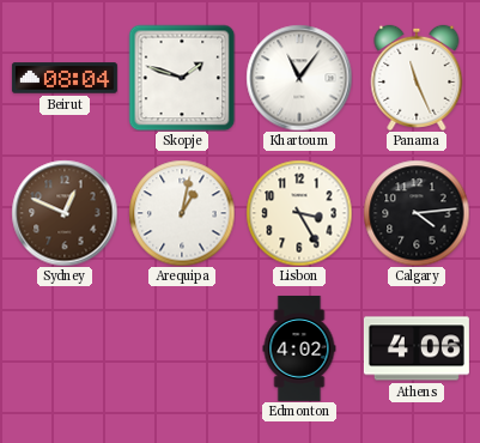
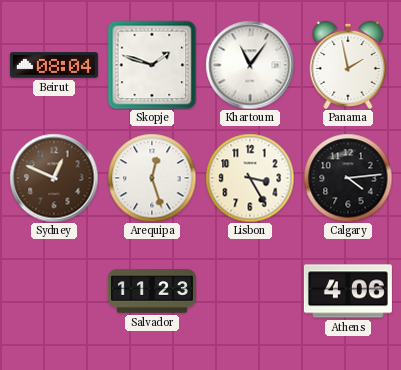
Panama: 11:26 -> 1:58
Arequipa: 1:02 -> 12:27
Salvador: none -> 11:23
Edmonton: 4:02 -> none
